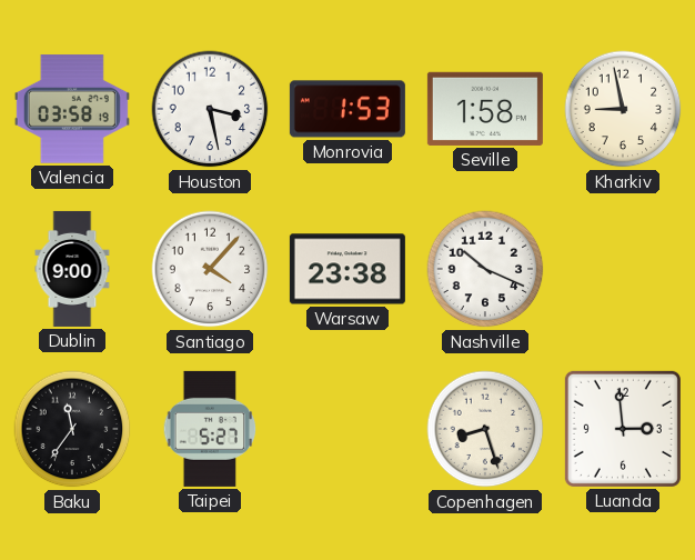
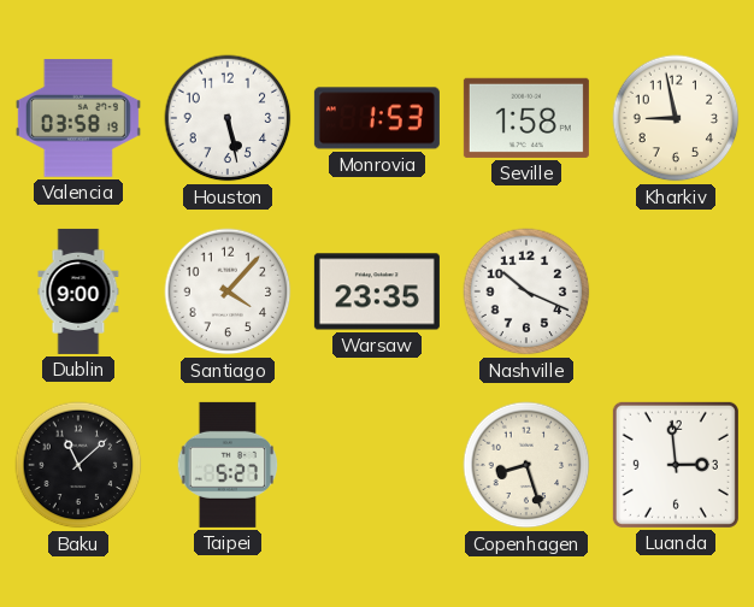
Houston: 3:28 -> 5:28
Warsaw: 23:38 -> 23:35
Baku: 11:36 -> 11:08
